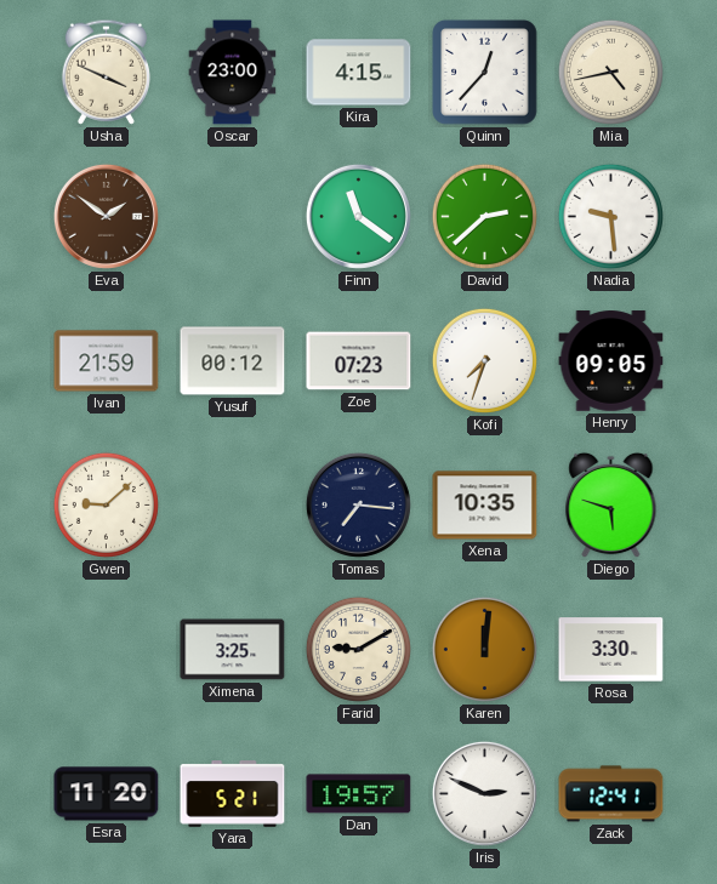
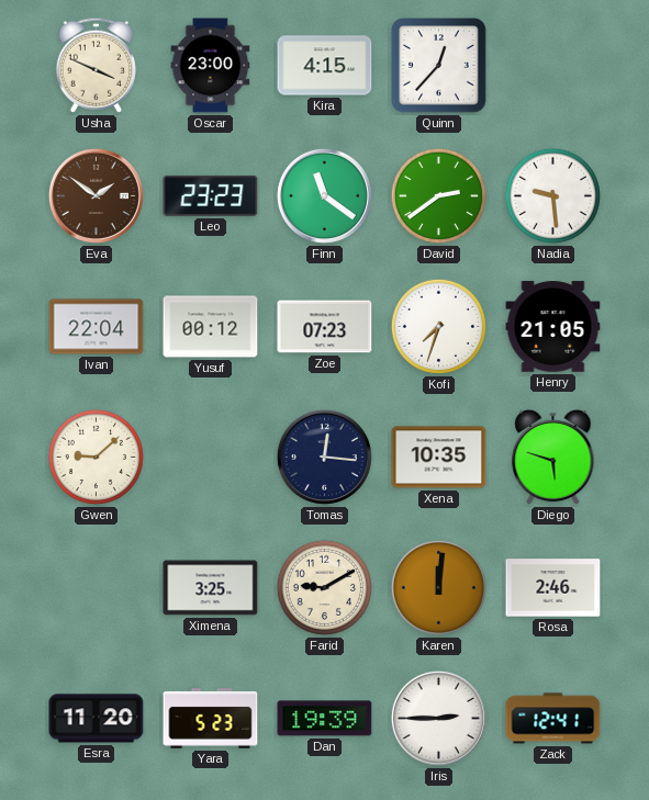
Mia: 4:43 -> none
Leo: none -> 23:23
David: 2:38 -> 2:39
Ivan: 21:59 -> 22:04
Henry: 09:05 -> 21:05
Tomas: 7:16 -> 12:16
Rosa: 3:30 -> 2:46
Yara: 5:21 -> 5:23
Dan: 19:57 -> 19:39
Iris: 2:49 -> 2:45
